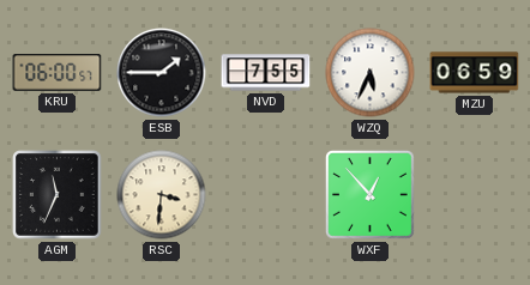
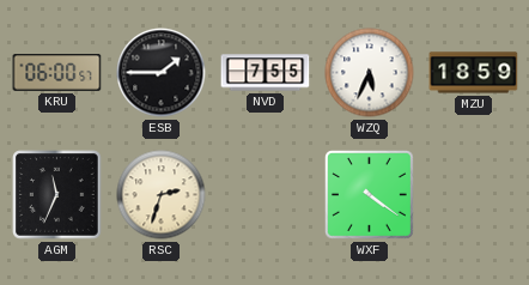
MZU: 06:59 -> 18:59
RSC: 3:31 -> 2:33
WXF: 12:53 -> 4:21
